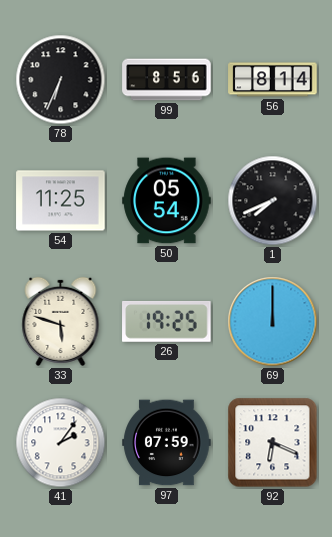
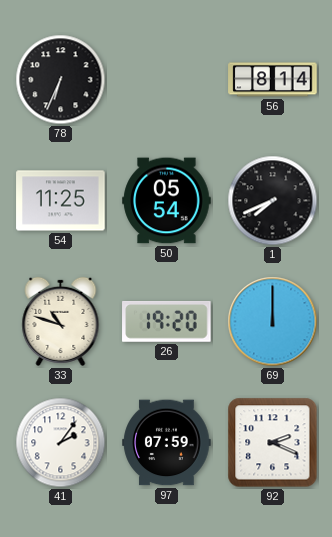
99: 8:56 -> none
33: 5:48 -> 10:48
26: 19:25 -> 19:20
92: 6:19 -> 2:19
